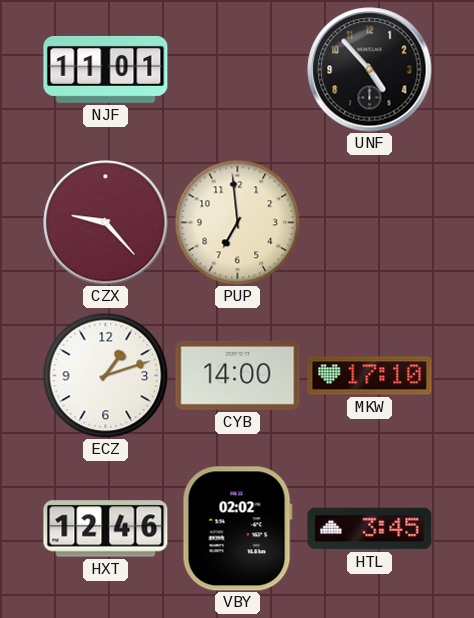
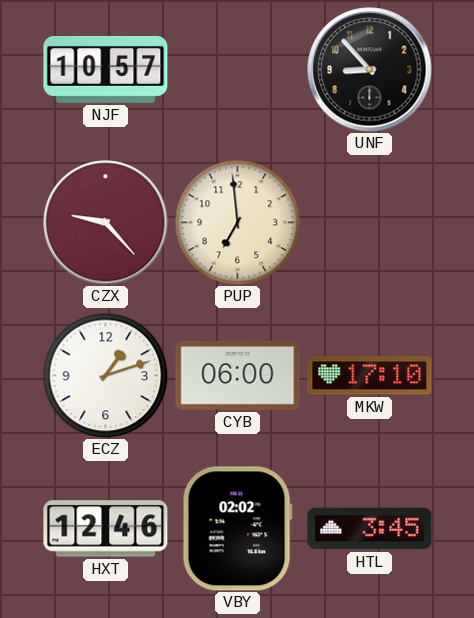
NJF: 11:01 -> 10:57
UNF: 4:53 -> 8:53
CYB: 14:00 -> 06:00
